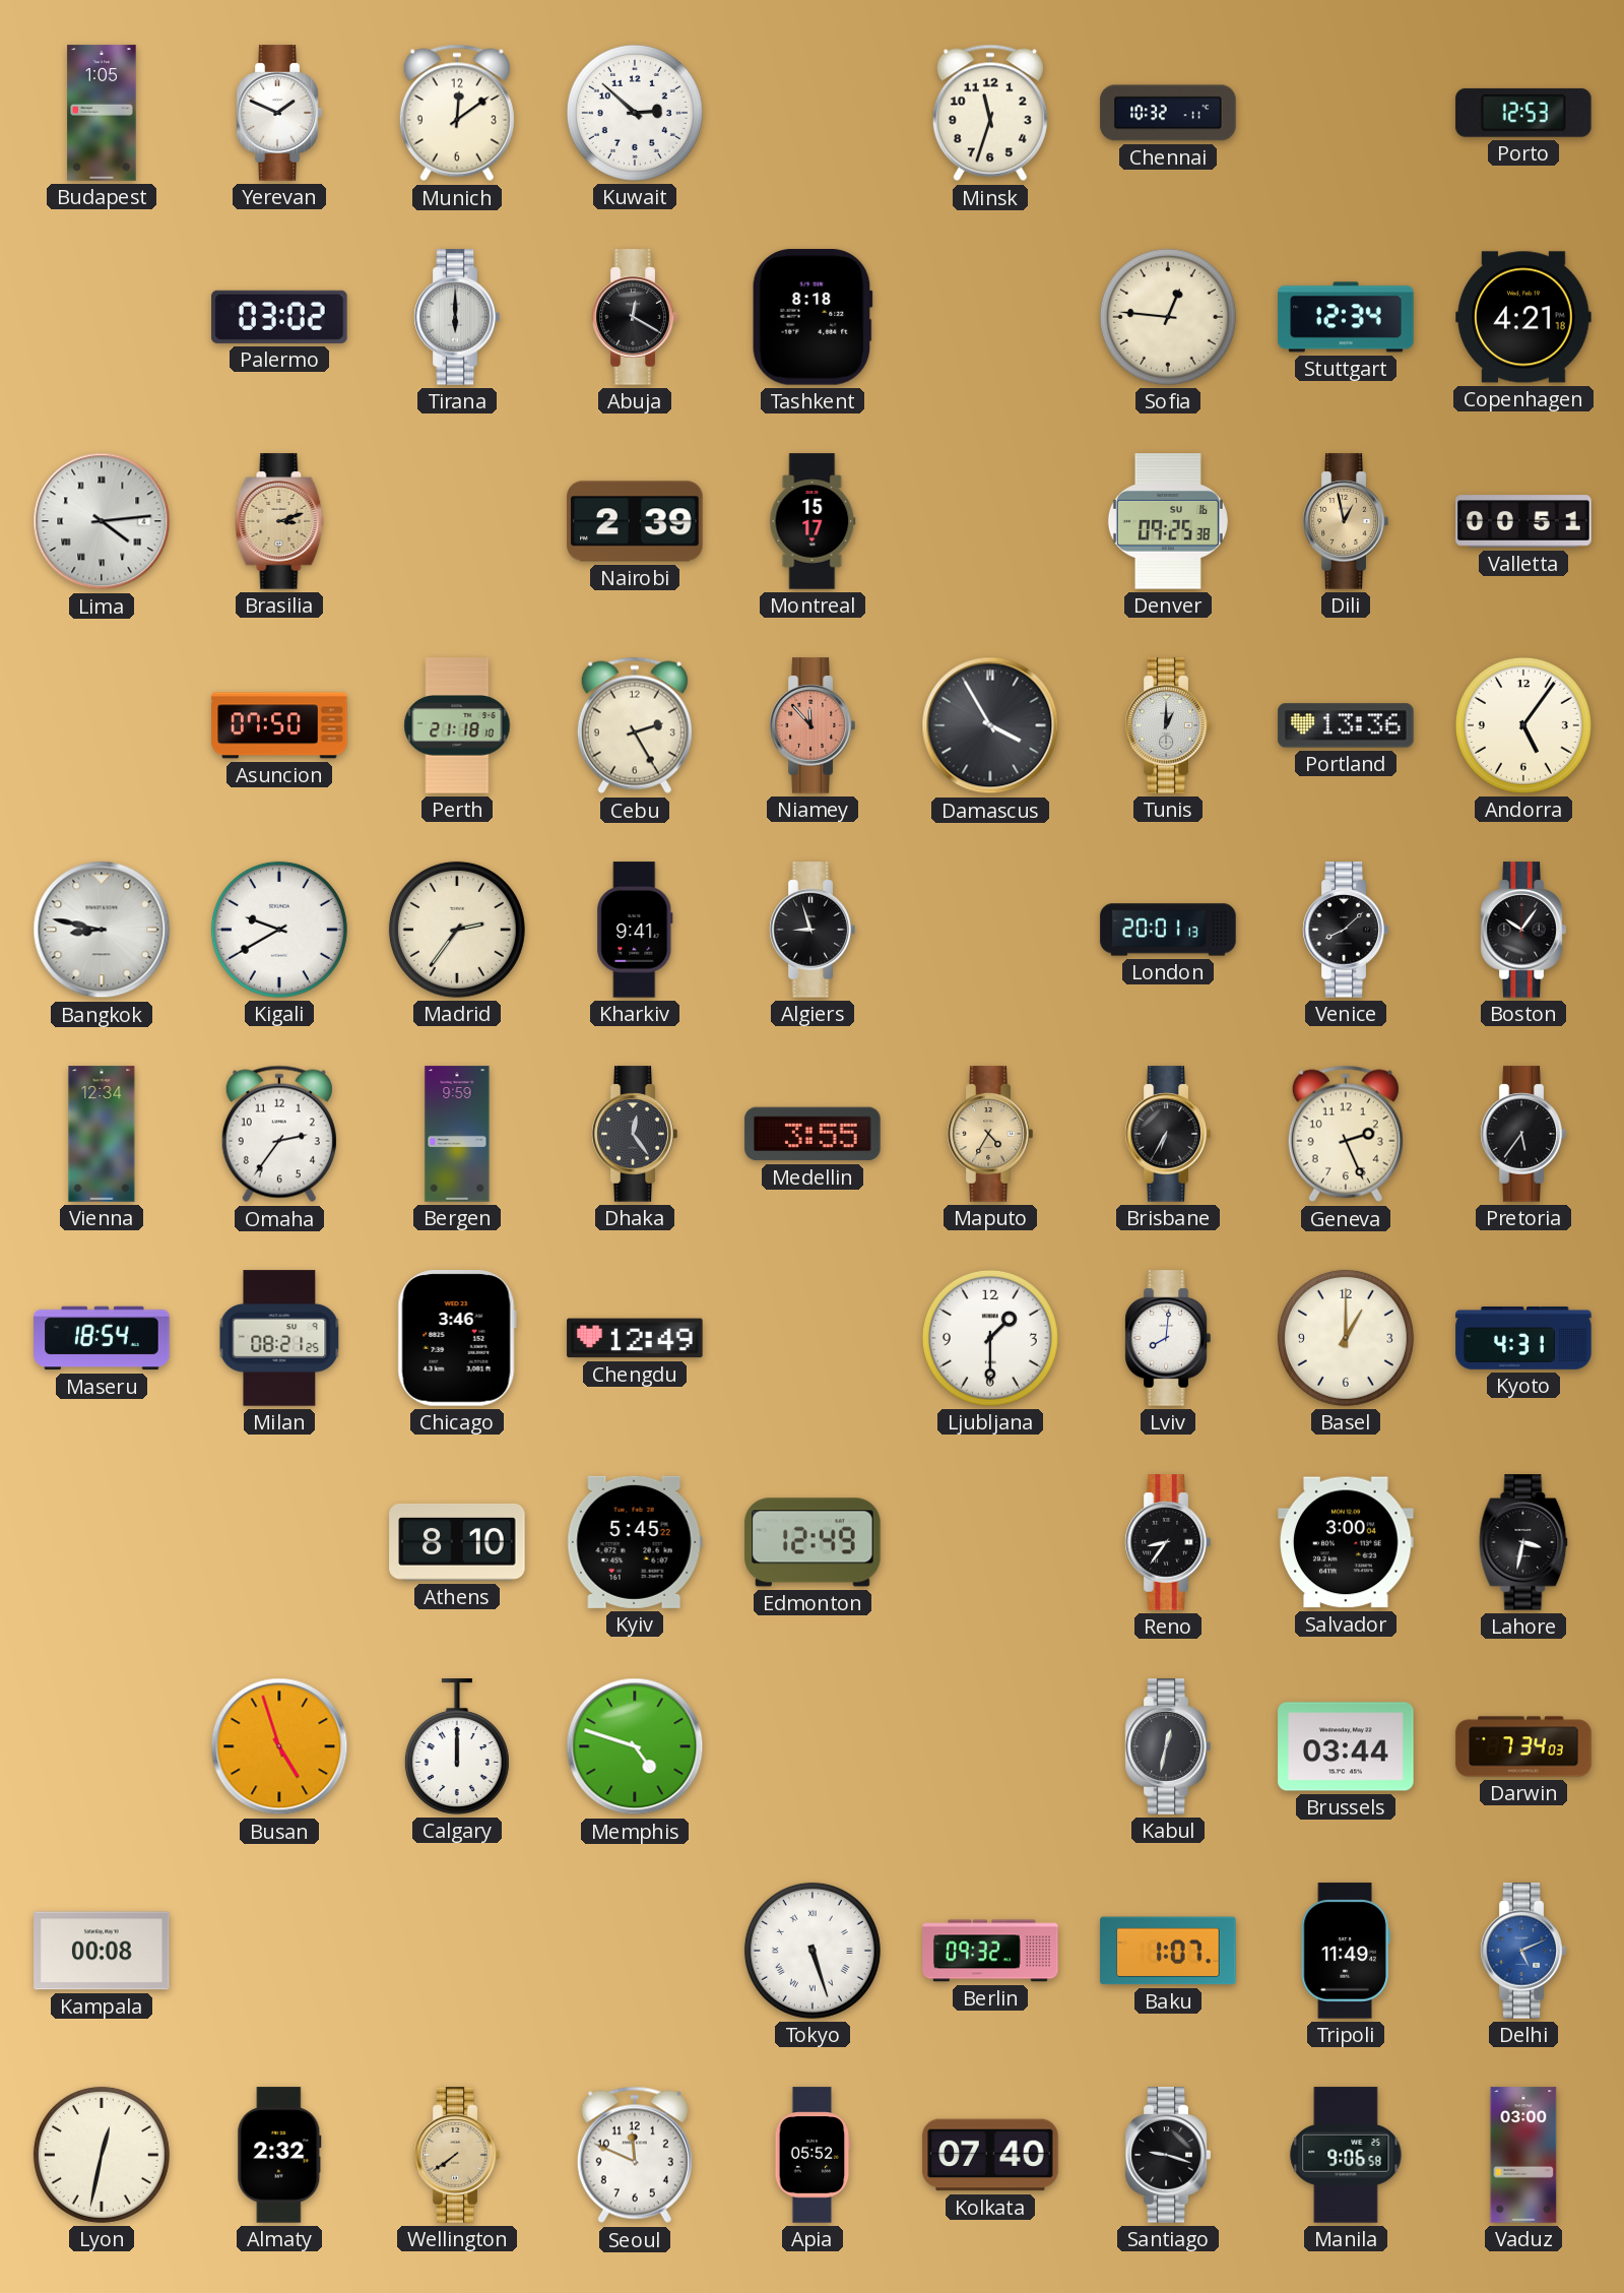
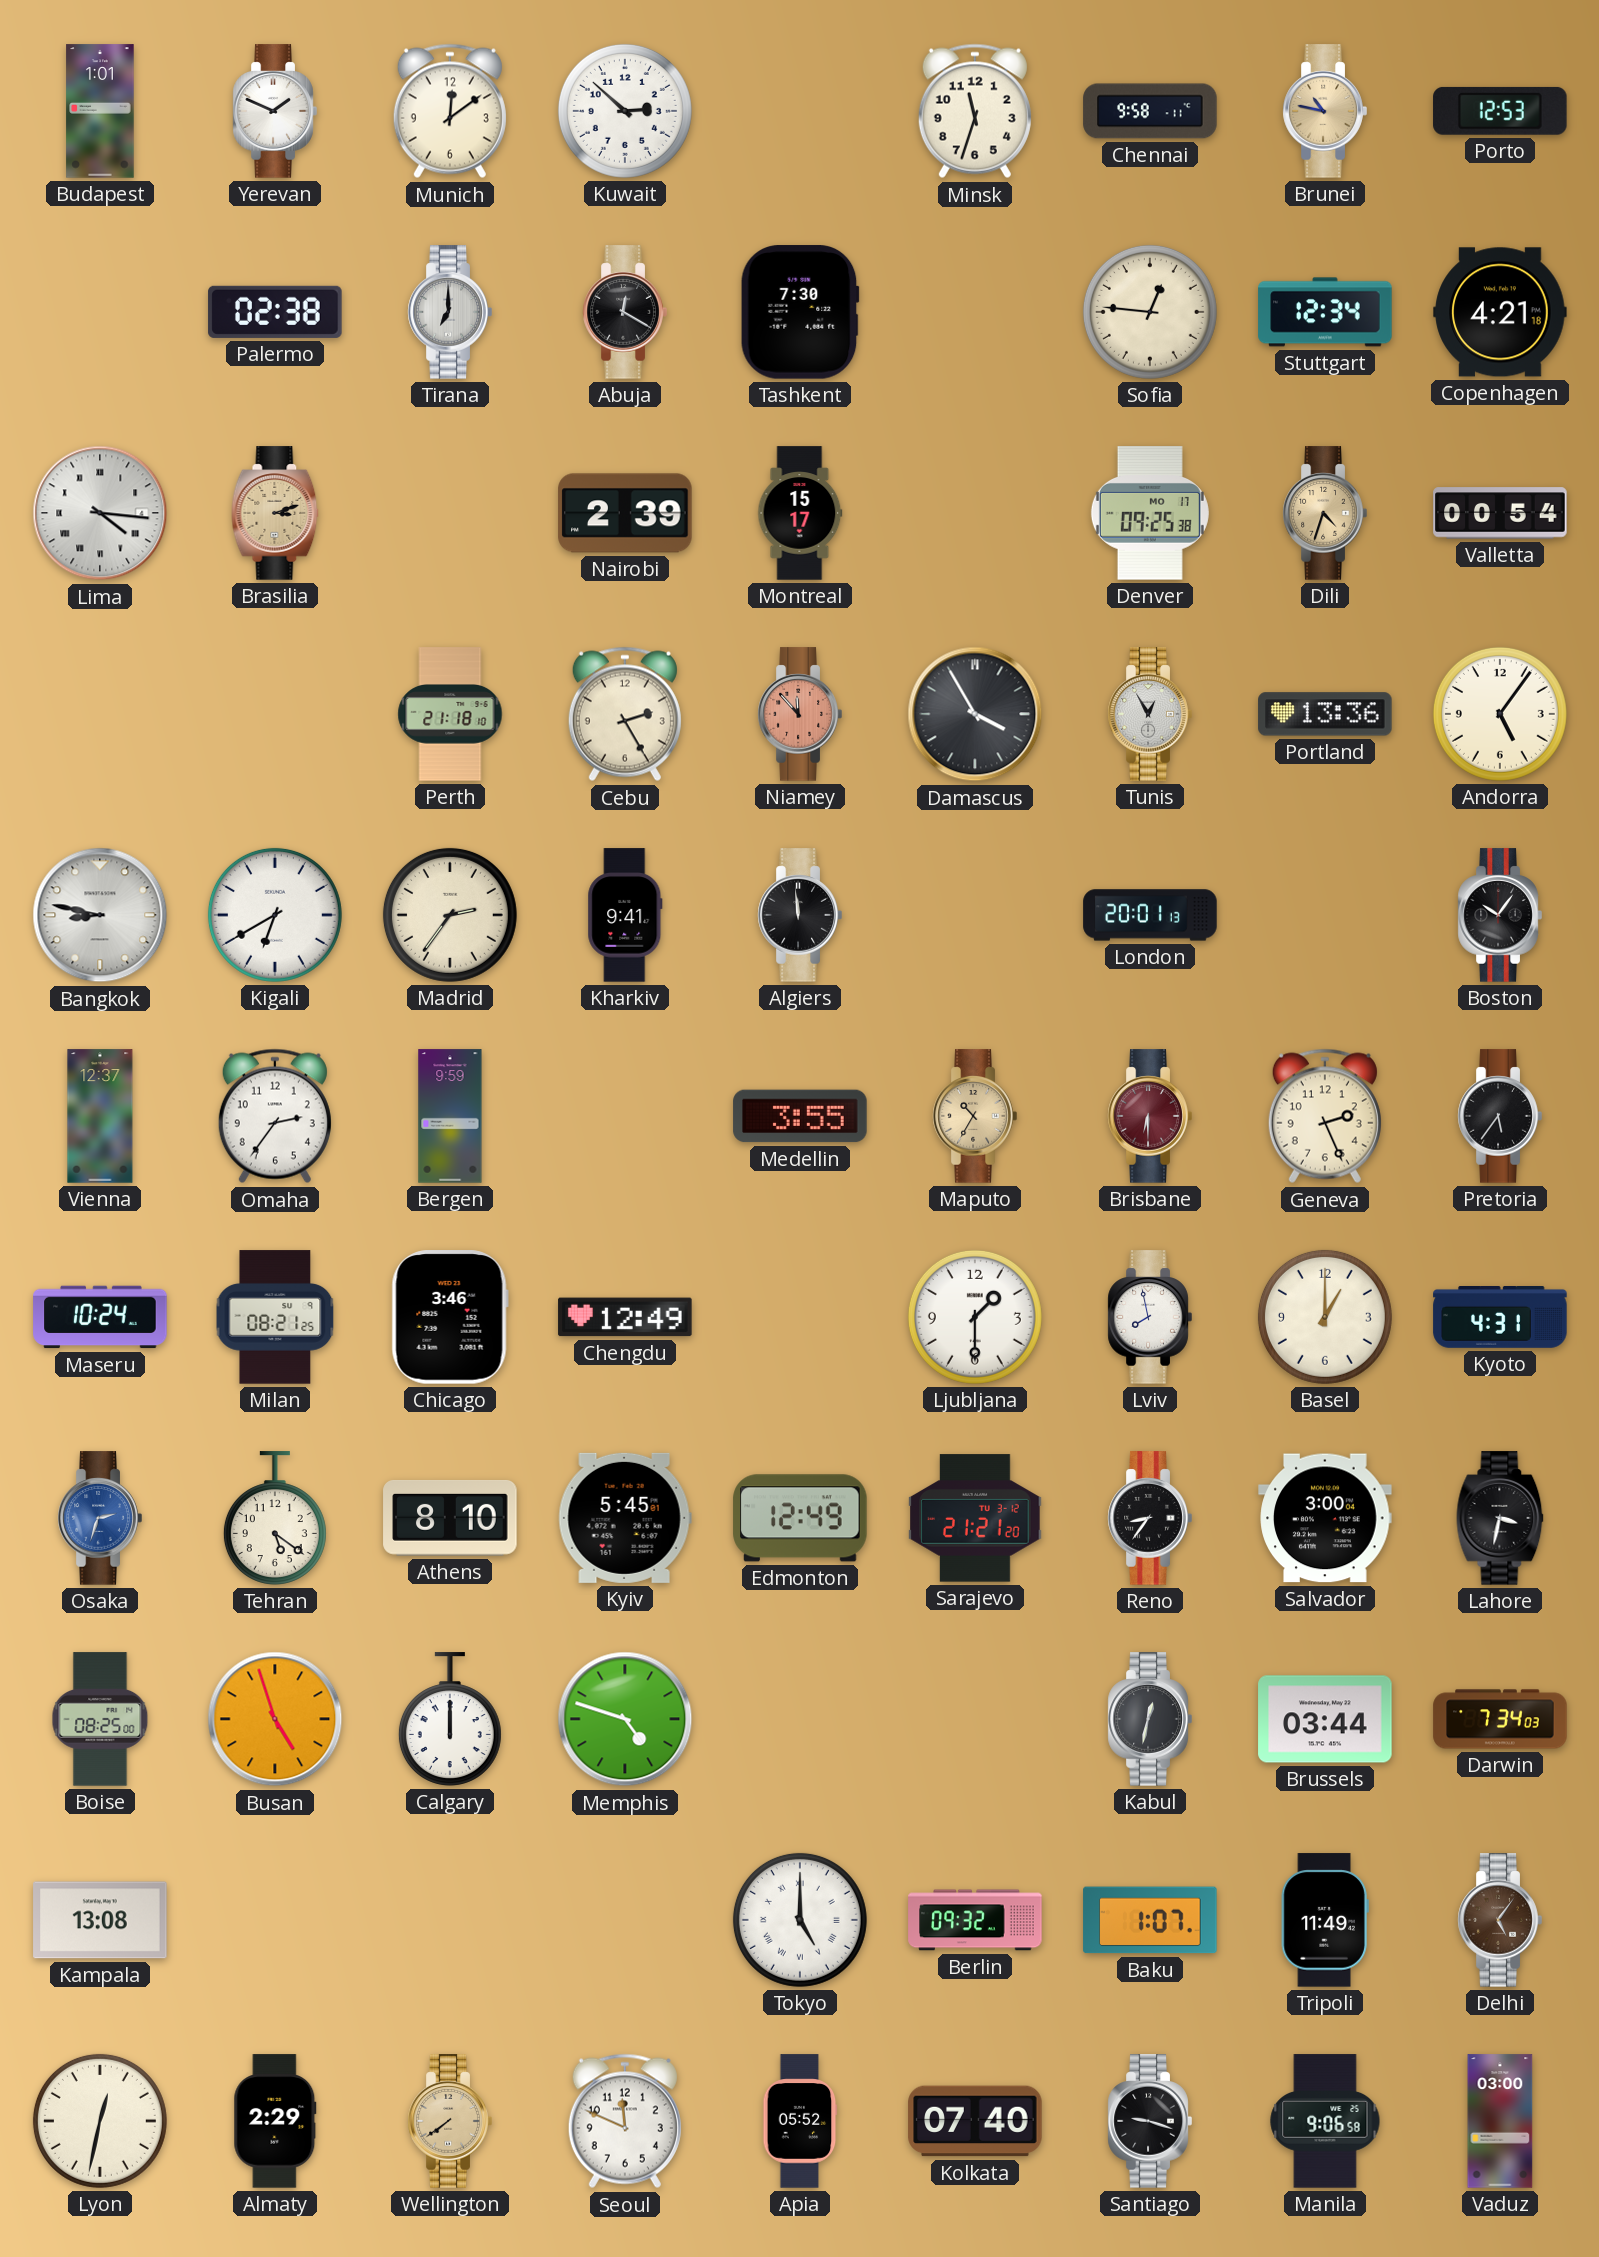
Budapest: 1:05 -> 1:01
Chennai: 10:32 -> 9:58
Brunei: none -> 10:47
Palermo: 03:02 -> 02:38
Tirana: 6:00 -> 7:00
Tashkent: 8:18 -> 7:30
Lima: 4:14 -> 4:16
Denver date: SU 16 -> MO 17
Dili: 12:58 -> 4:33
Valletta: 00:51 -> 00:54
Asuncion: 07:50 -> none
Tunis: 1:00 -> 12:55
Kigali: 9:40 -> 6:40
Algiers: 8:57 -> 11:59
Venice: 8:08 -> none
Vienna: 12:34 -> 12:37
Dhaka: 12:24 -> none
Maputo: 4:35 -> 10:35
Brisbane: 6:35 -> 6:30
Brisbane dial: black -> burgundy
Maseru: 18:54 -> 10:24
Lviv: 8:01 -> 7:58
Osaka: none -> 2:33
Tehran: none -> 5:21
Kyiv: 5:45:22 -> 5:45:01
Sarajevo: none -> 21:21
Boise: none -> 08:25
Kampala: 00:08 -> 13:08
Tokyo: 5:27 -> 5:00
Delhi: 5:11 -> 5:06
Delhi dial: blue -> brown
Almaty: 2:32 -> 2:29
